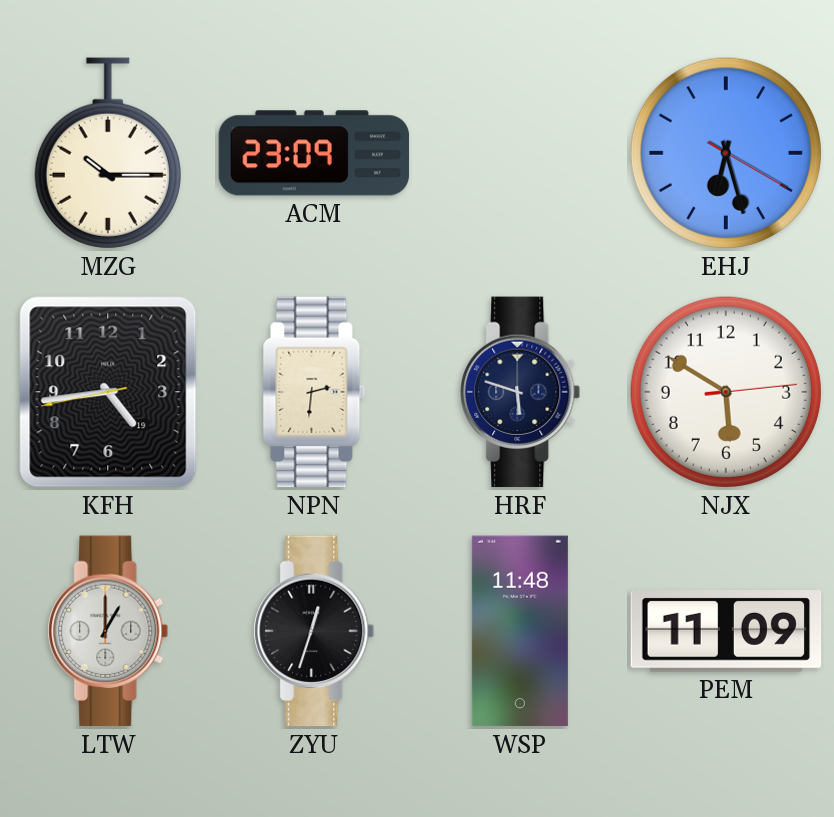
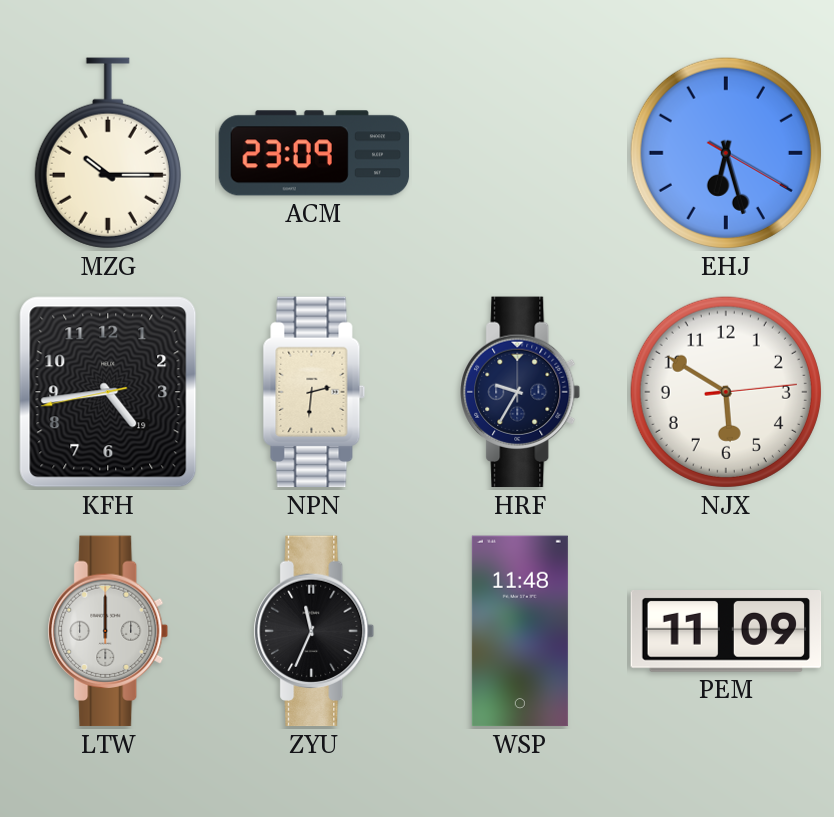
HRF: 5:48 -> 9:35
LTW: 1:00 -> 12:00
ZYU: 12:33 -> 11:34
